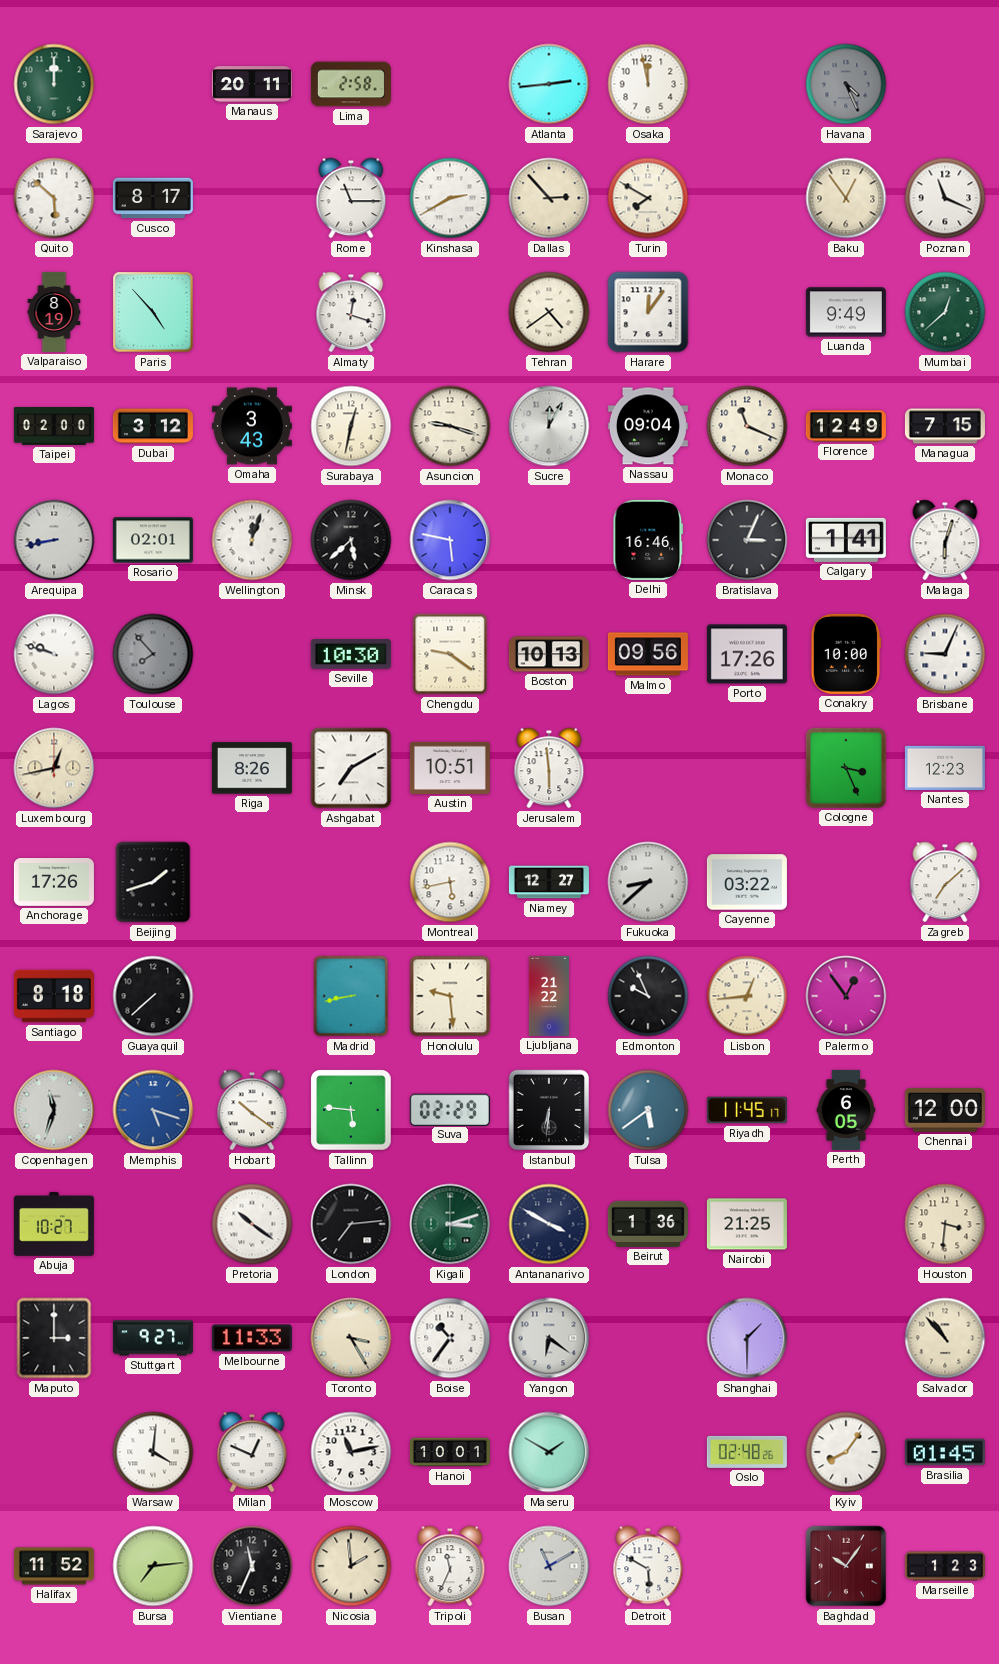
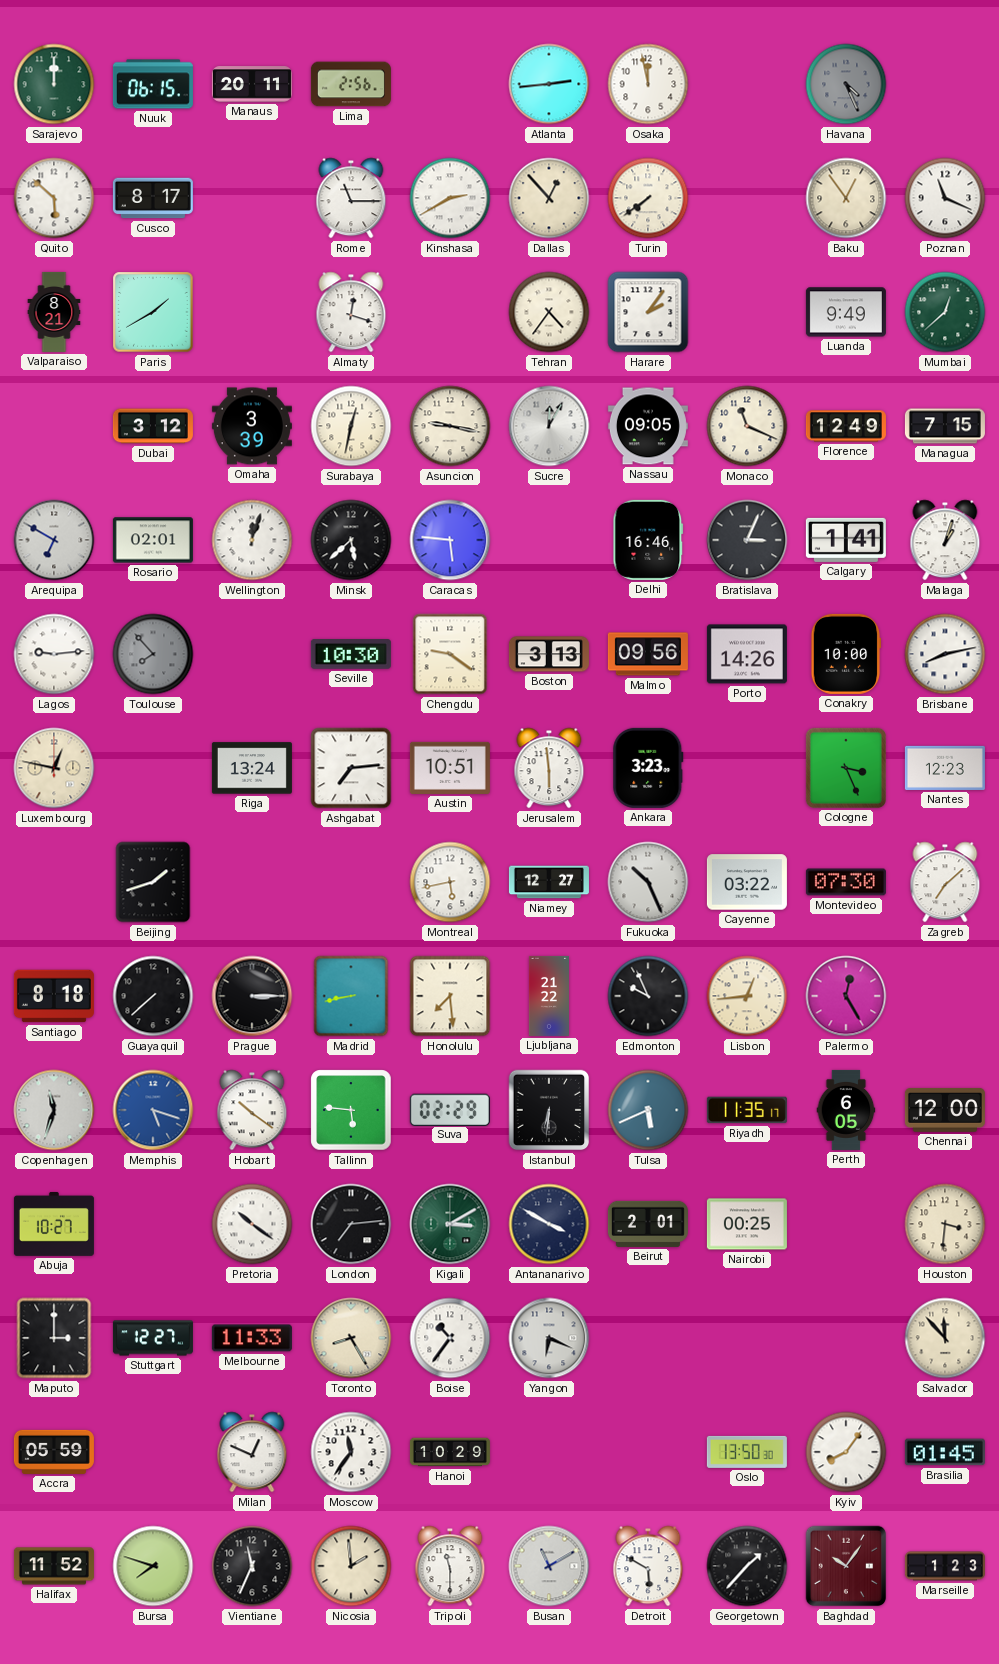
Nuuk: none -> 06:15
Lima: 2:58 -> 2:56
Dallas: 2:53 -> 12:53
Turin: 7:50 -> 7:39
Valparaiso: 8:19 -> 8:21
Paris: 4:53 -> 1:40
Tehran: 4:39 -> 4:36
Harare: 12:06 -> 2:06
Taipei: 02:00 -> none
Omaha: 3:43 -> 3:39
Asuncion: 9:18 -> 9:17
Nassau: 09:04 -> 09:05
Arequipa: 8:43 -> 6:50
Caracas: 5:47 -> 5:46
Malaga: 6:03 -> 1:03
Lagos: 9:48 -> 9:14
Boston: 10:13 -> 3:13
Porto: 17:26 -> 14:26
Brisbane: 9:04 -> 8:13
Luxembourg: 12:43 -> 12:47
Riga: 8:26 -> 13:24
Ashgabat: 7:10 -> 7:14
Ankara: none -> 3:23
Anchorage: 17:26 -> none
Fukuoka: 8:38 -> 10:26
Montevideo: none -> 07:30
Prague: none -> 3:15
Honolulu: 9:29 -> 7:29
Palermo: 12:54 -> 12:25
Tulsa: 5:39 -> 5:41
Riyadh: 11:45 -> 11:35
Kigali: 3:12 -> 3:10
Beirut: 1:36 -> 2:01
Nairobi: 21:25 -> 00:25
Stuttgart: 9:27 -> 12:27
Toronto: 3:25 -> 8:25
Yangon: 6:21 -> 6:19
Shanghai: 1:30 -> none
Salvador: 10:53 -> 11:53
Accra: none -> 05:59
Warsaw: 4:01 -> none
Moscow: 11:13 -> 11:36
Hanoi: 10:01 -> 10:29
Maseru: 1:50 -> none
Oslo: 02:48 -> 13:50
Bursa: 7:14 -> 7:48
Tripoli: 11:34 -> 11:30
Georgetown: none -> 1:37
